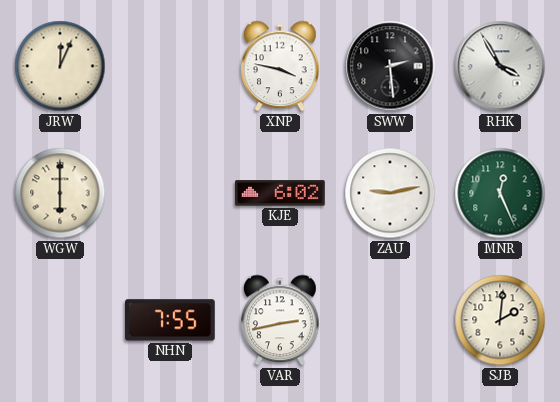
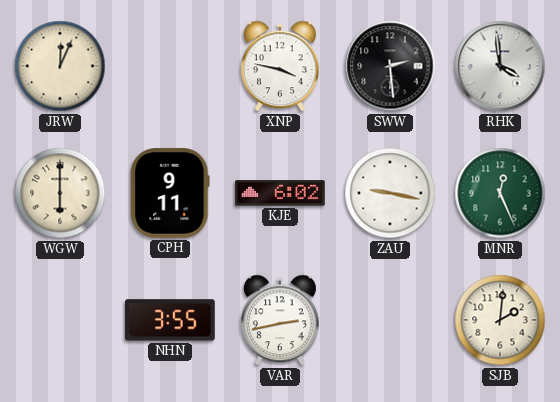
RHK: 3:55 -> 3:59
CPH: none -> 9:11
ZAU: 9:13 -> 9:17
NHN: 7:55 -> 3:55
